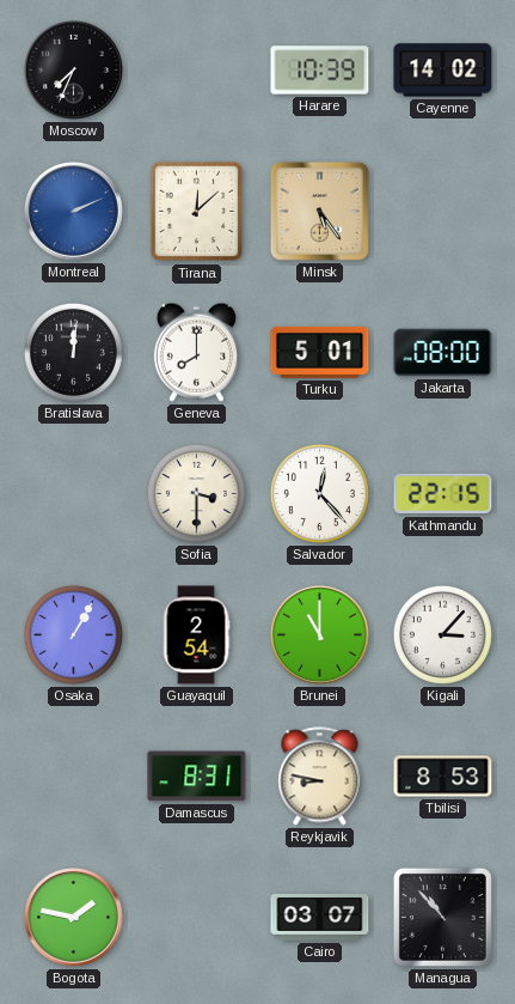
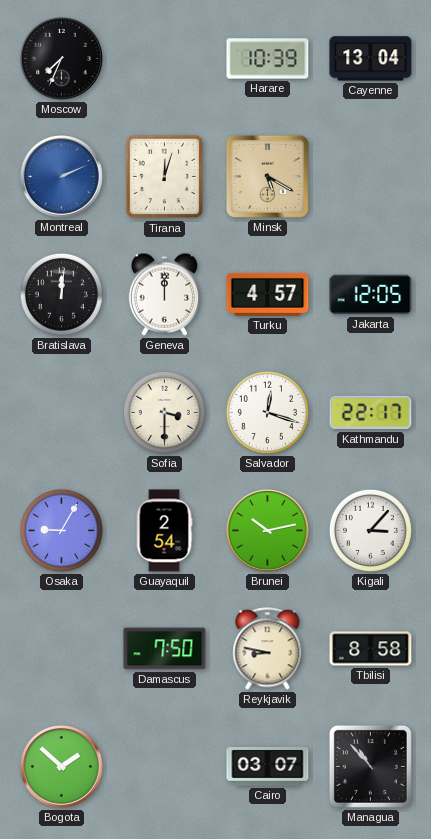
Cayenne: 14:02 -> 13:04
Tirana: 12:08 -> 12:03
Minsk: 5:24 -> 5:20
Geneva: 8:00 -> 12:00
Turku: 5:01 -> 4:57
Jakarta: 08:00 -> 12:05
Salvador: 12:23 -> 12:18
Kathmandu: 22:15 -> 22:17
Osaka: 1:05 -> 9:05
Brunei: 11:00 -> 10:13
Damascus: 8:31 -> 7:50
Tbilisi: 8:53 -> 8:58
Bogota: 1:47 -> 1:52
